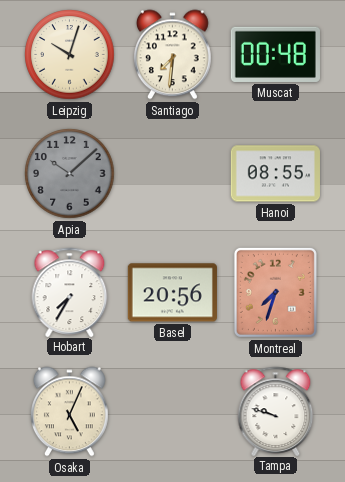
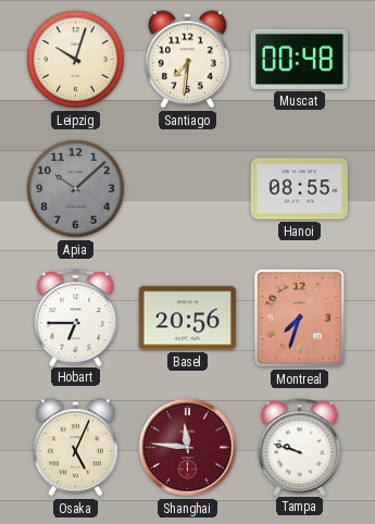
Hobart: 7:35 -> 6:45
Shanghai: none -> 11:46
